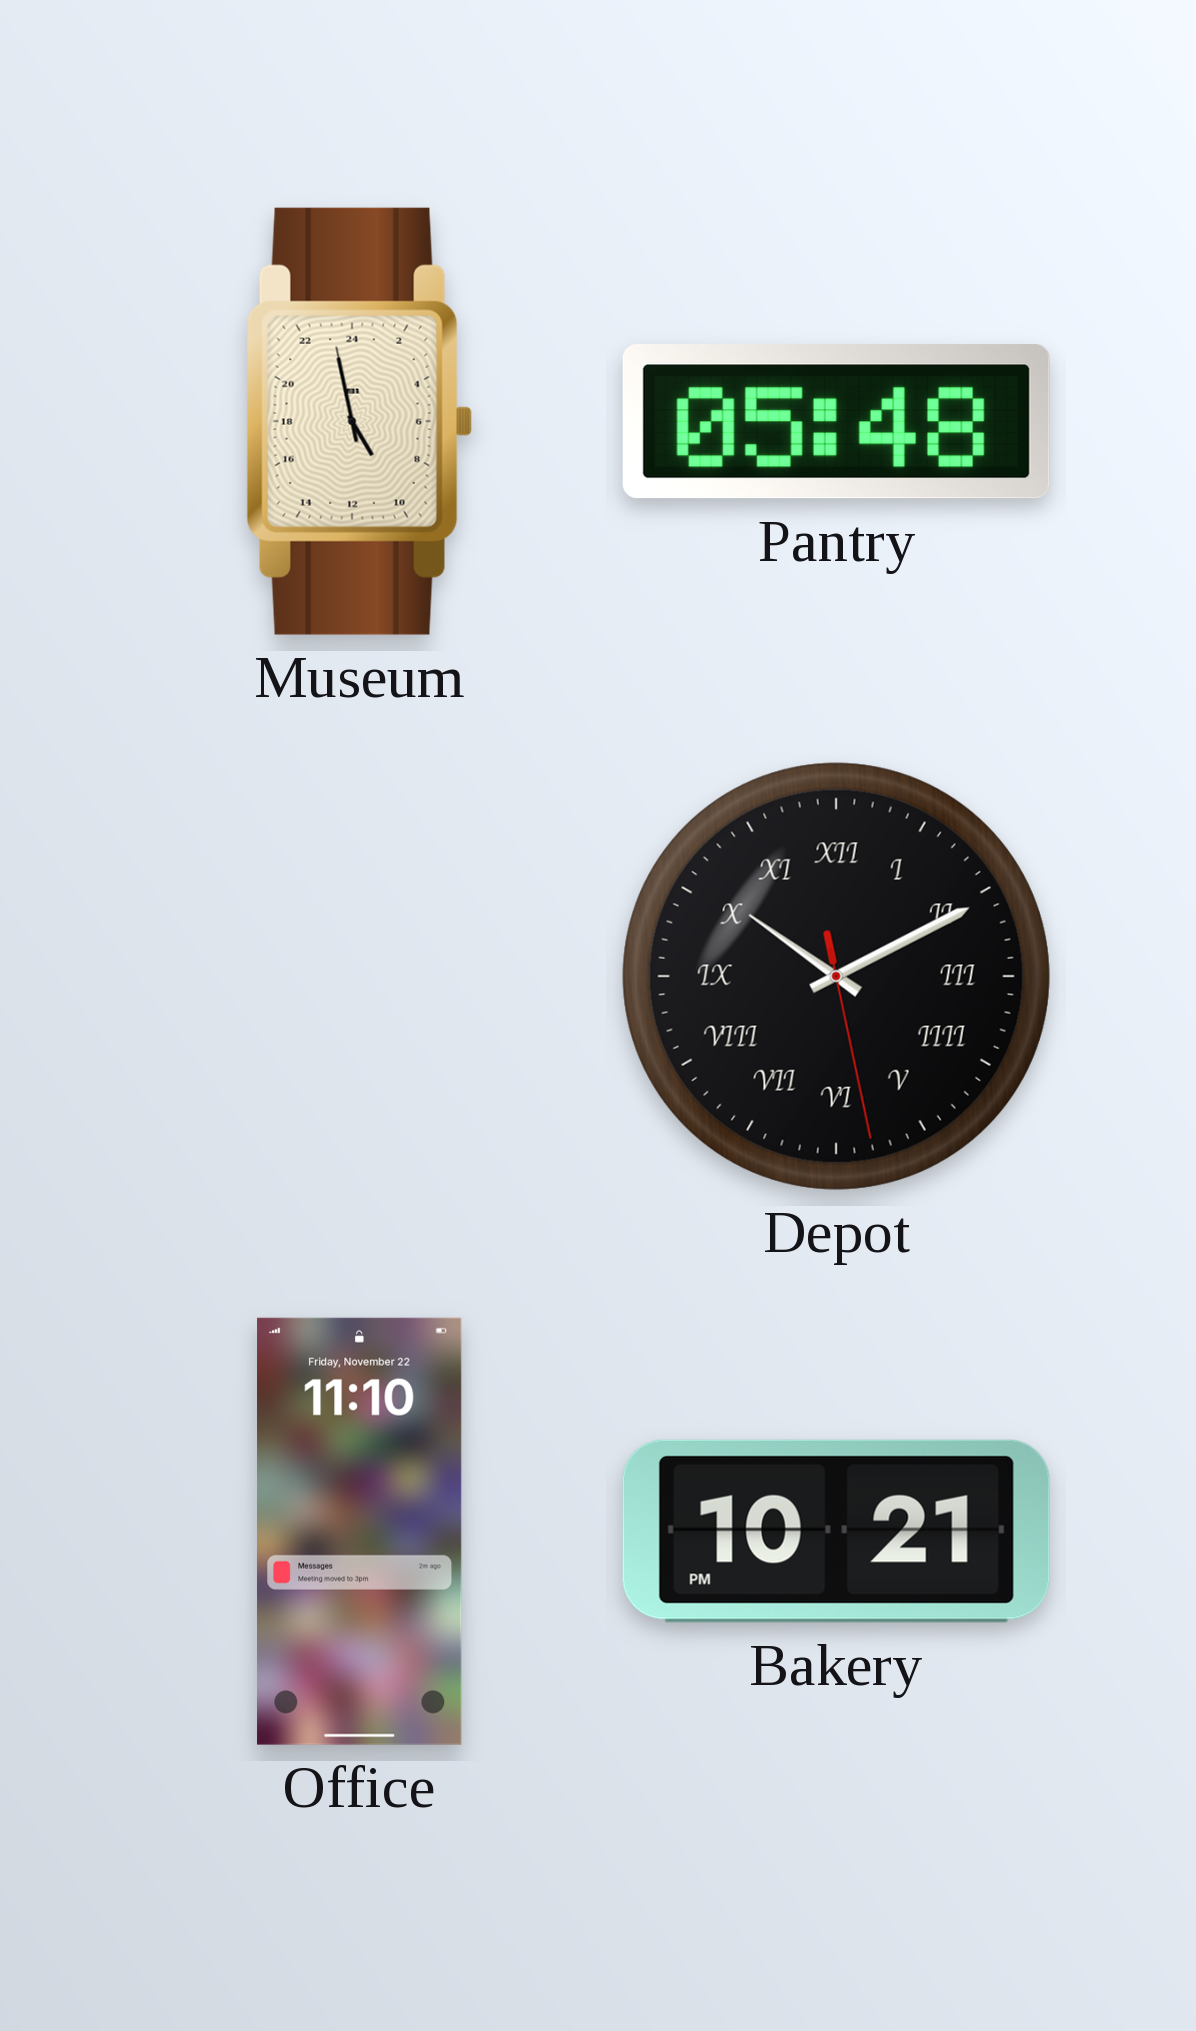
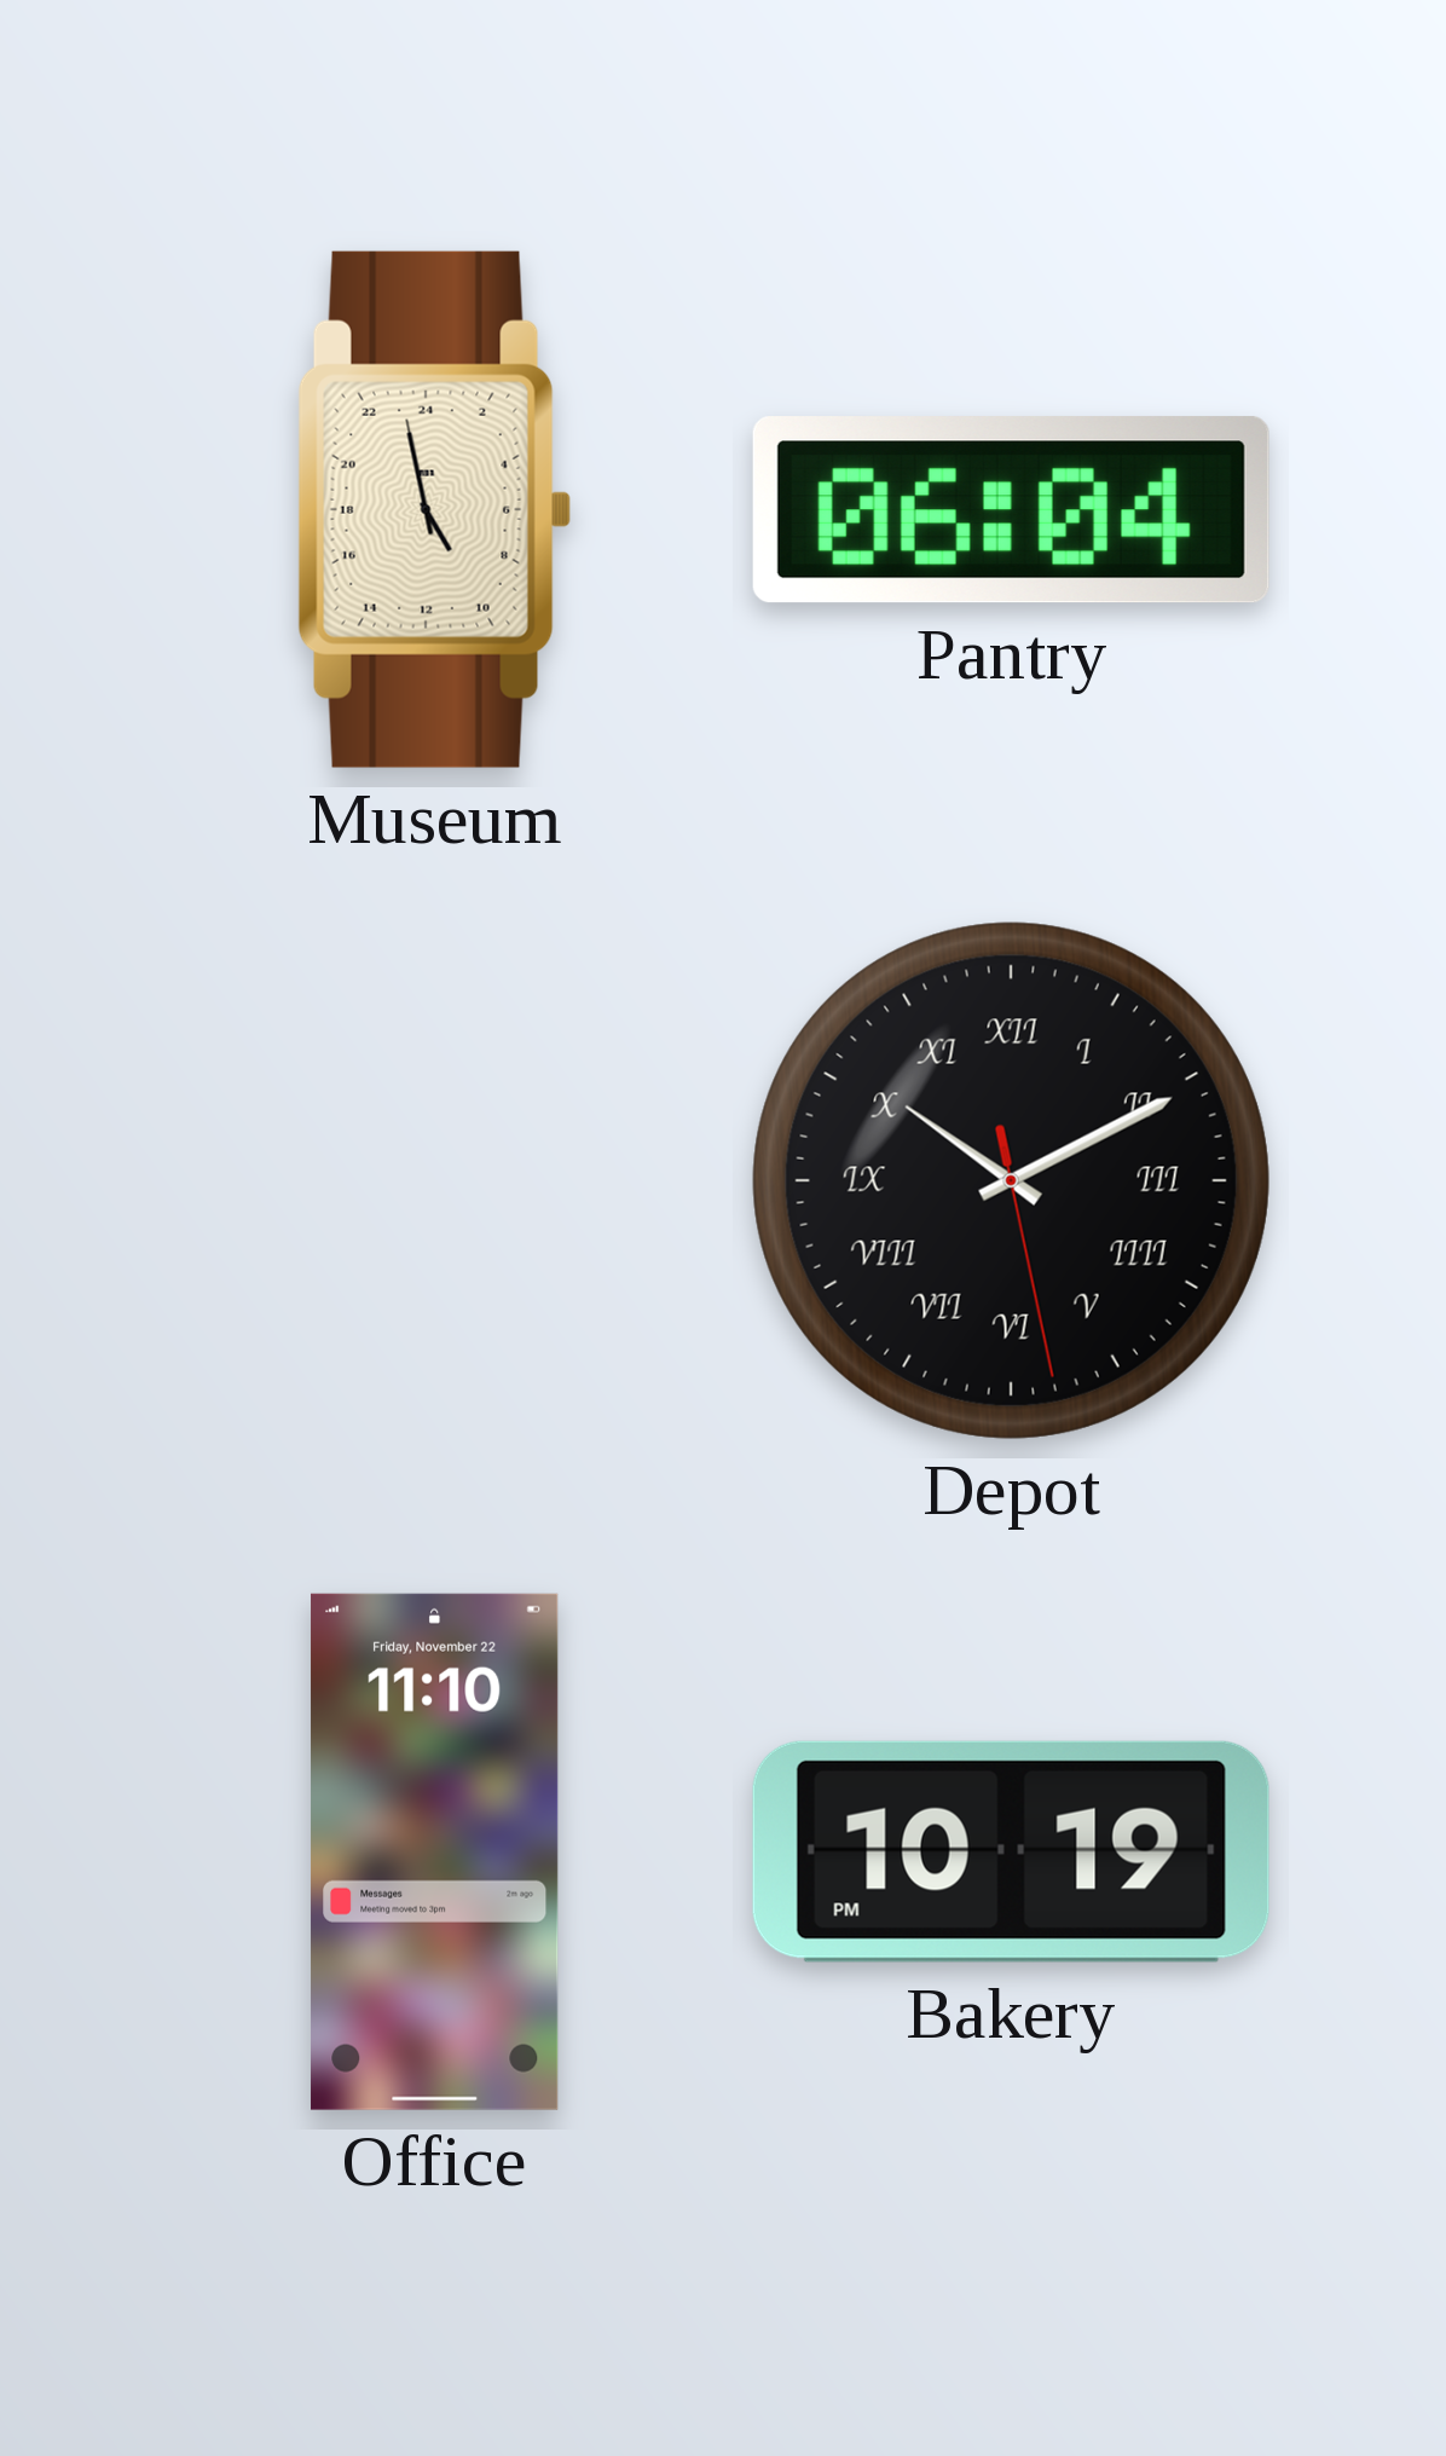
Pantry: 05:48 -> 06:04
Bakery: 10:21 -> 10:19
